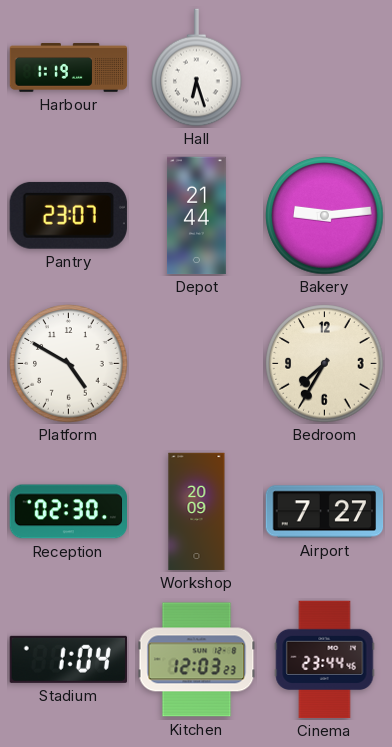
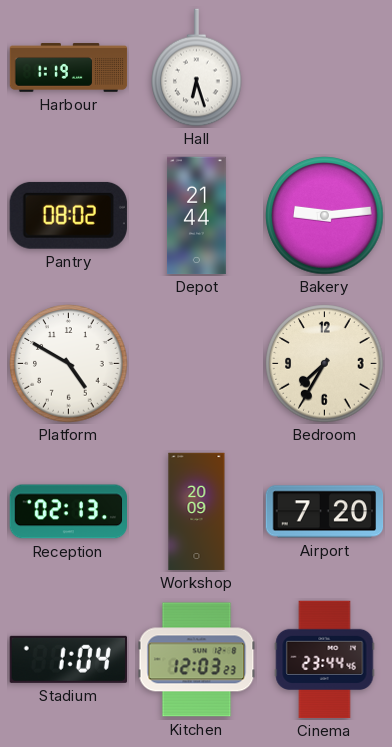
Pantry: 23:07 -> 08:02
Reception: 02:30 -> 02:13
Airport: 7:27 -> 7:20
